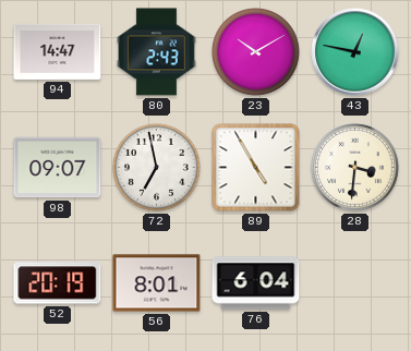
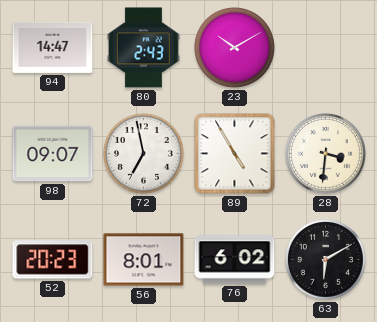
43: 12:47 -> none
52: 20:19 -> 20:23
76: 6:04 -> 6:02
63: none -> 6:10
